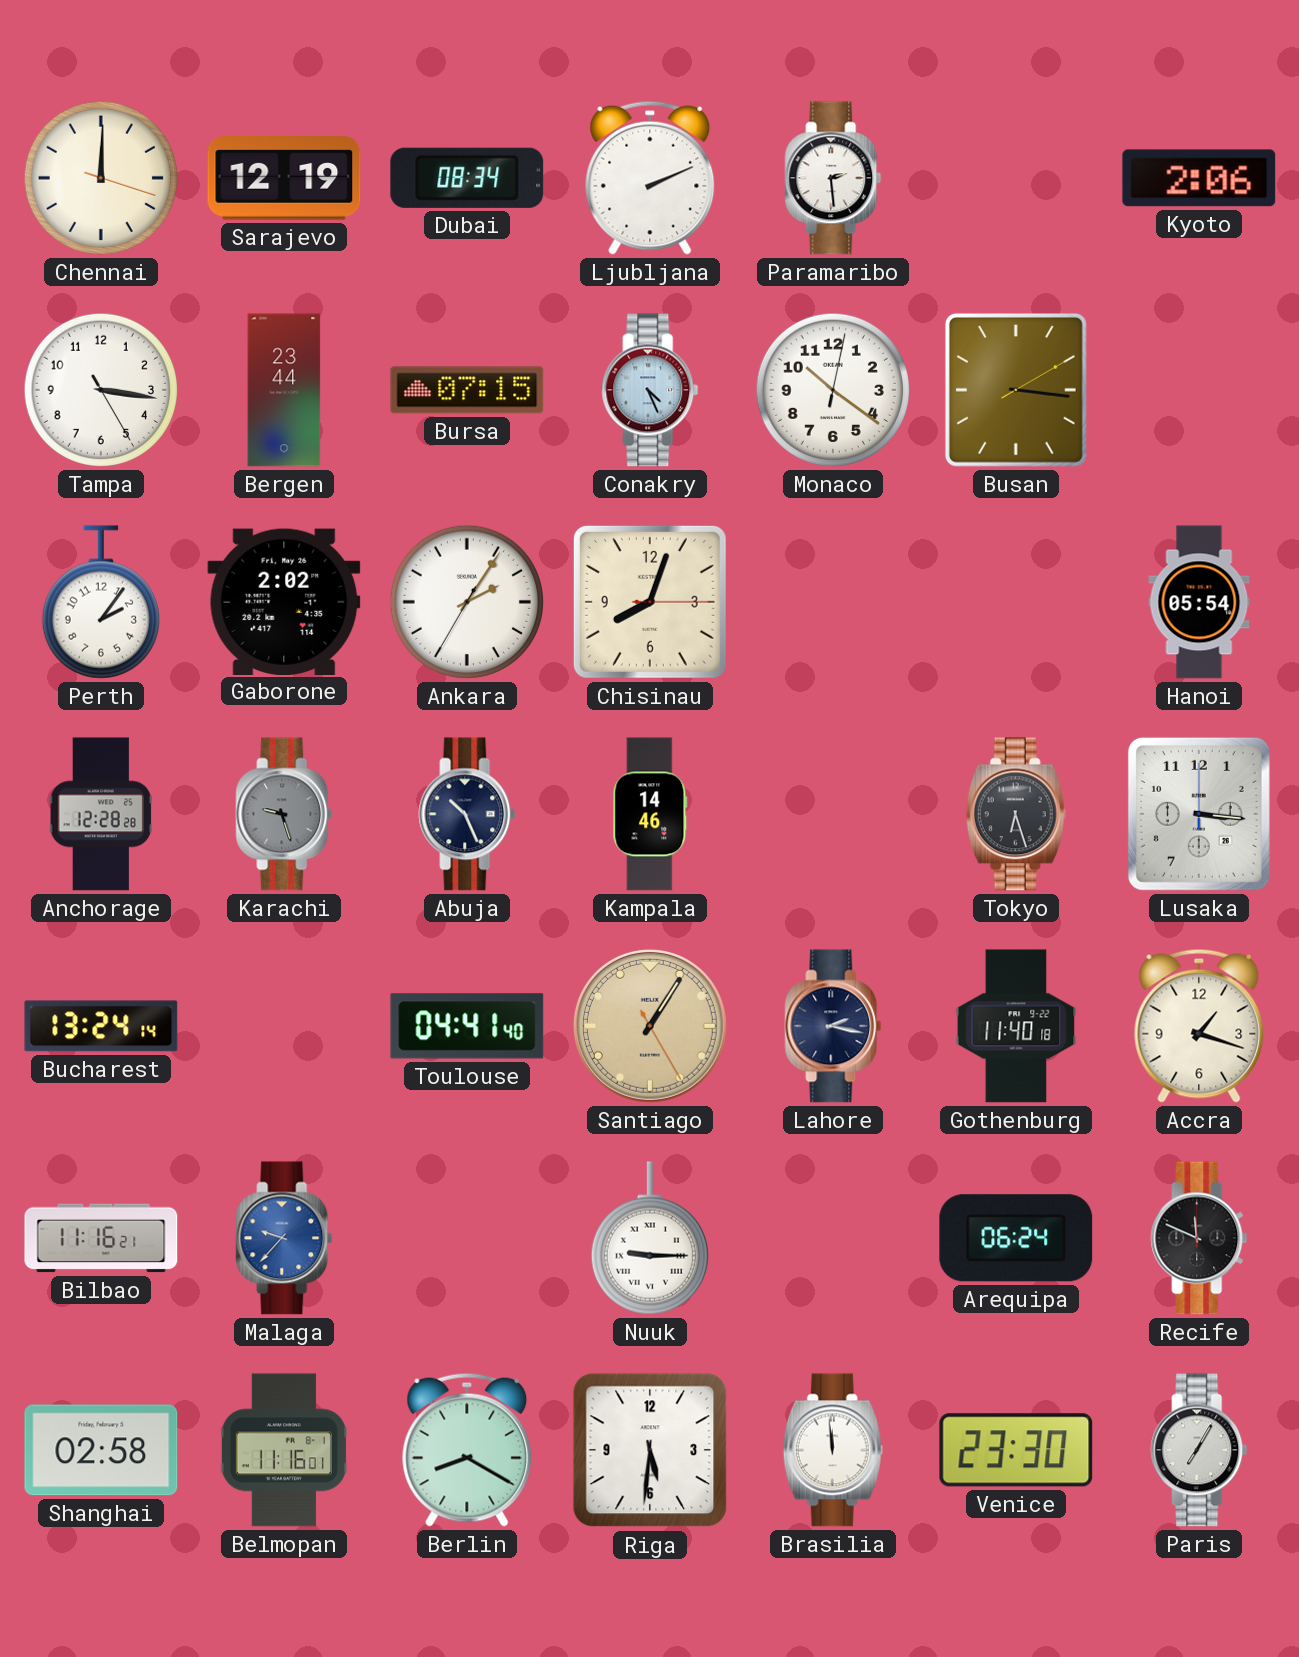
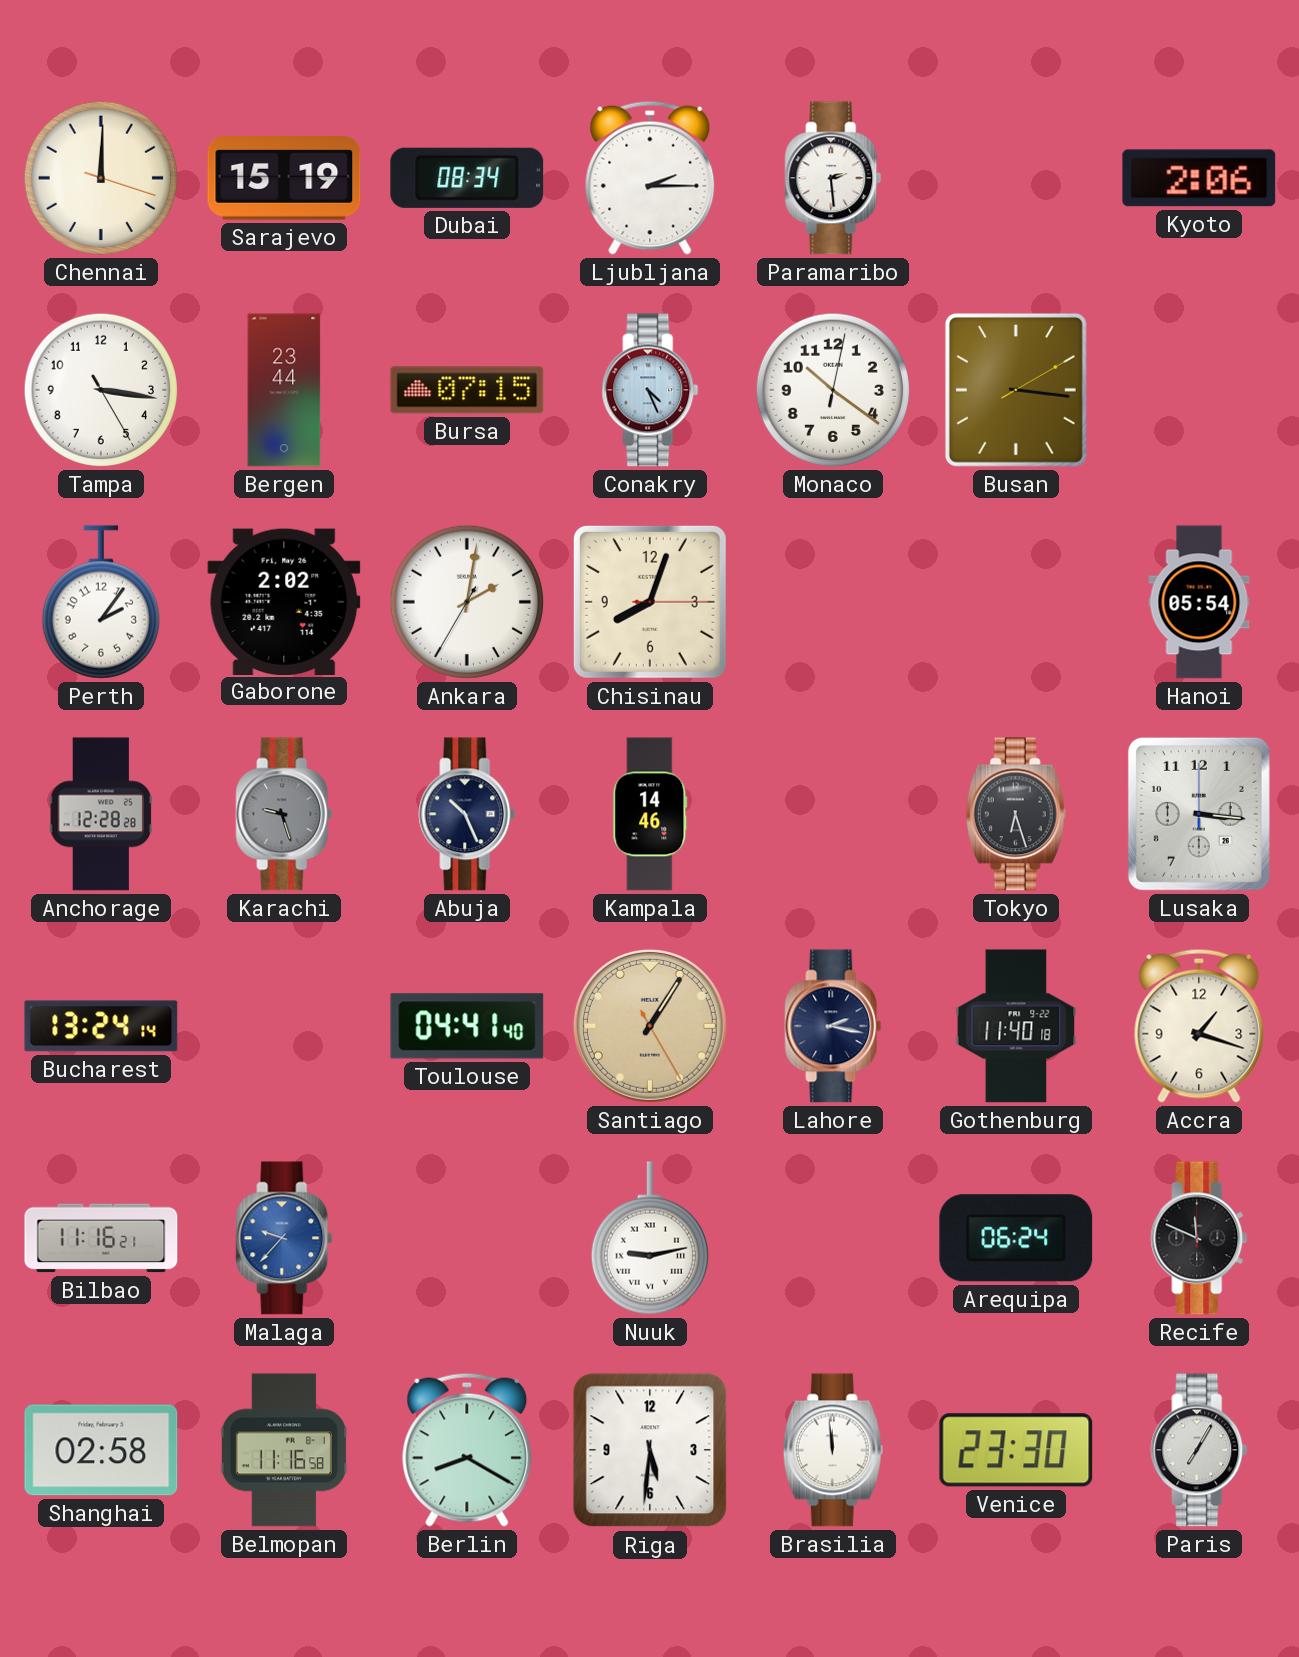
Sarajevo: 12:19 -> 15:19
Ljubljana: 2:11 -> 2:15
Ankara: 2:05 -> 2:01
Nuuk: 9:15 -> 9:13
Belmopan: 11:16:01 -> 11:16:58
